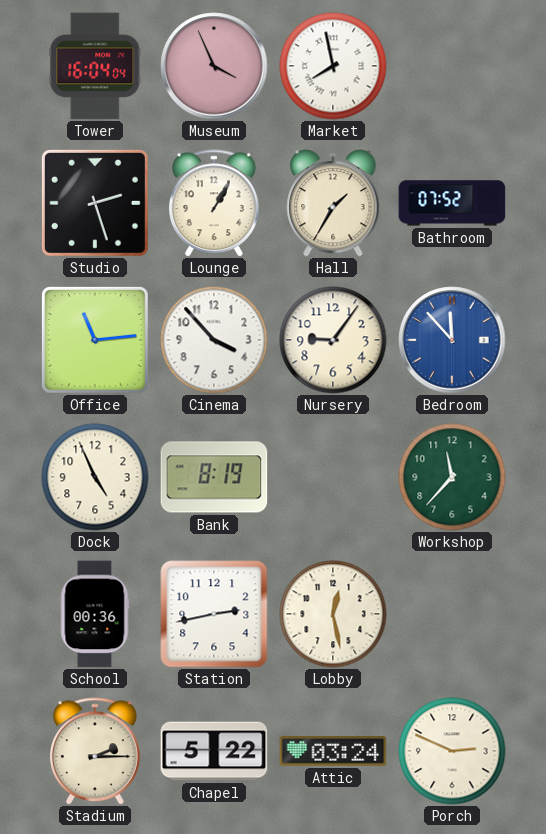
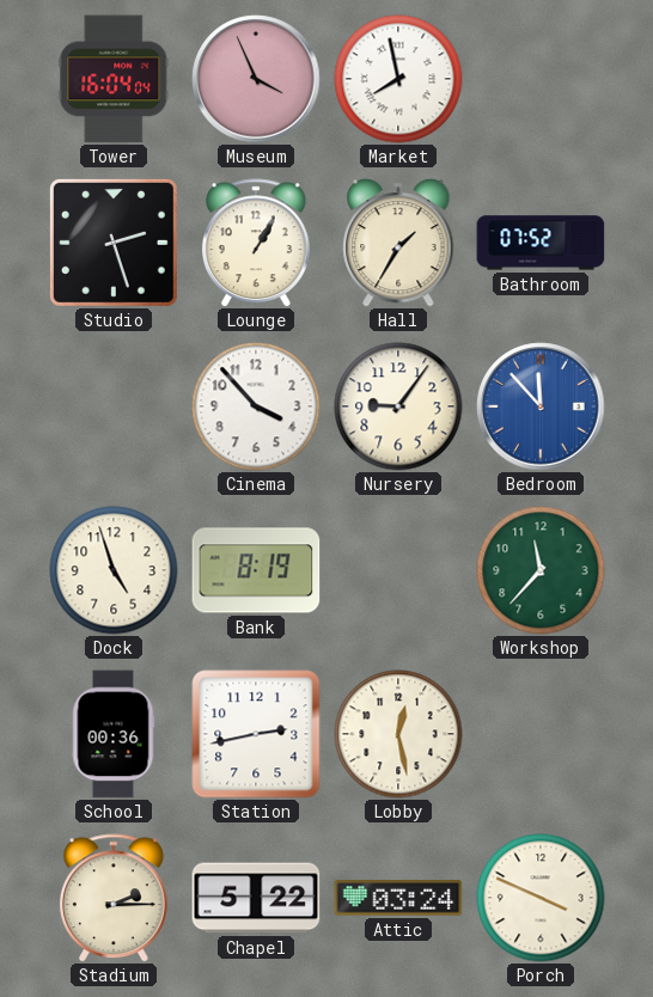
Office: 11:14 -> none
Dock: 4:56 -> 4:57
Porch: 2:49 -> 3:49
